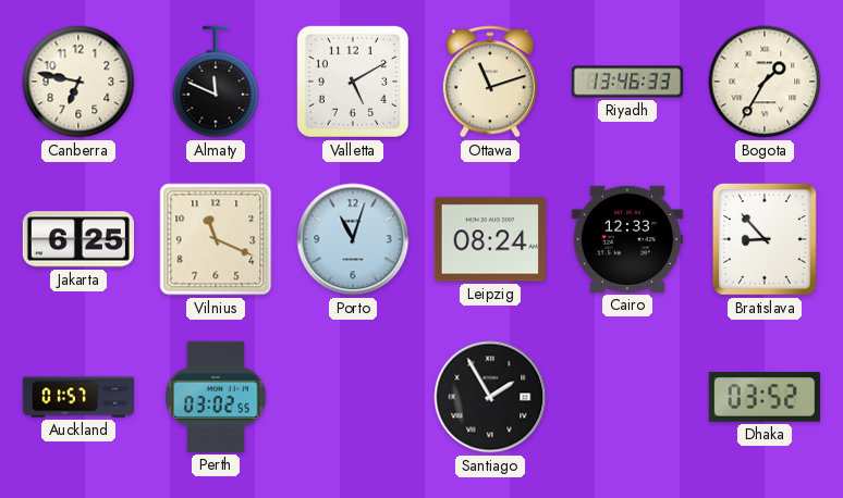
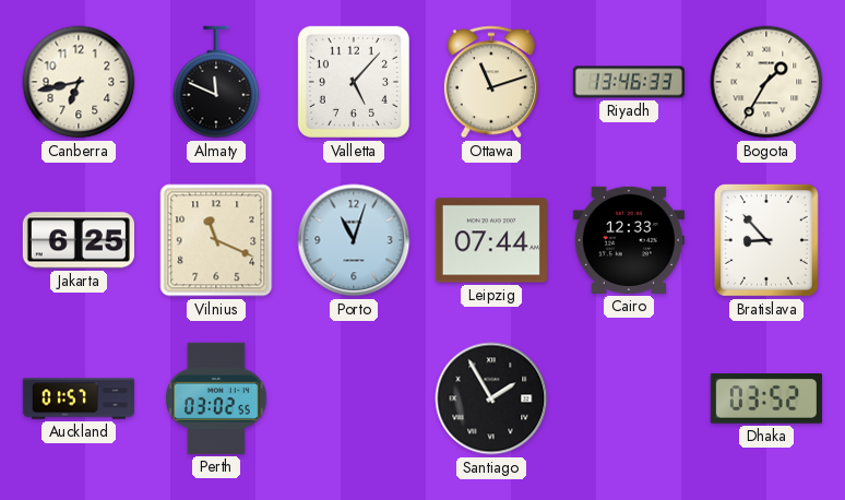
Canberra: 6:47 -> 6:43
Valletta: 5:10 -> 5:07
Leipzig: 08:24 -> 07:44
